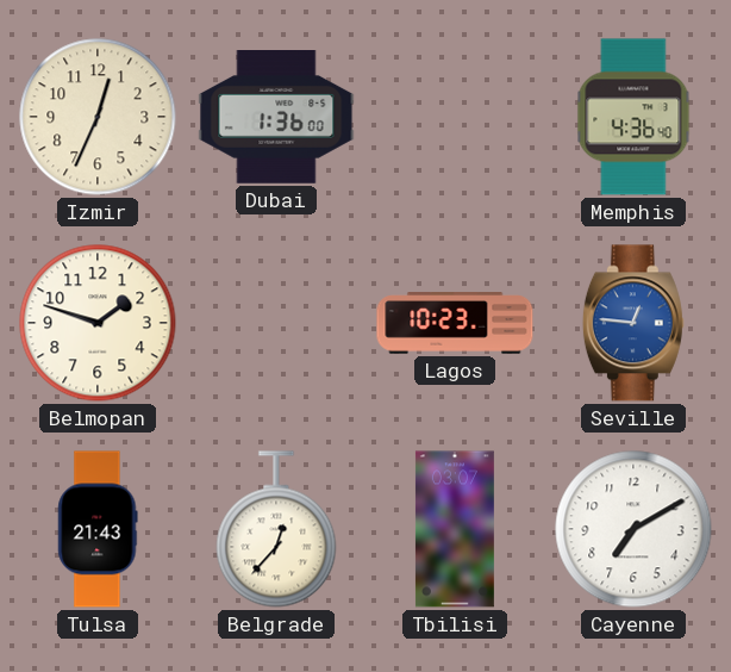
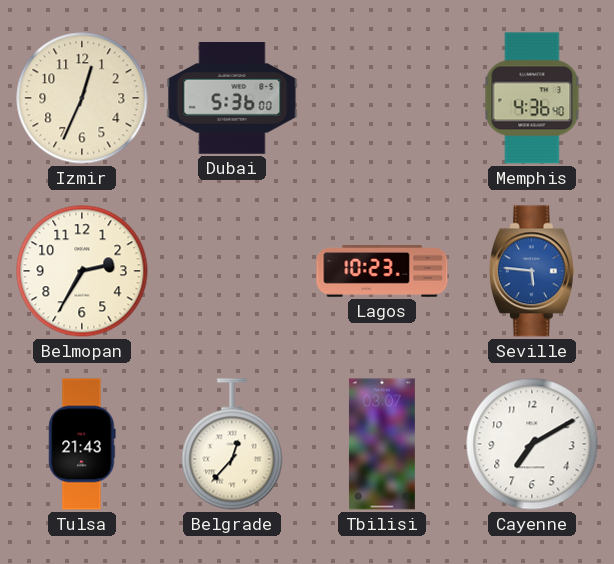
Dubai: 1:36 -> 5:36
Belmopan: 1:48 -> 2:35
Seville: 12:46 -> 5:46
